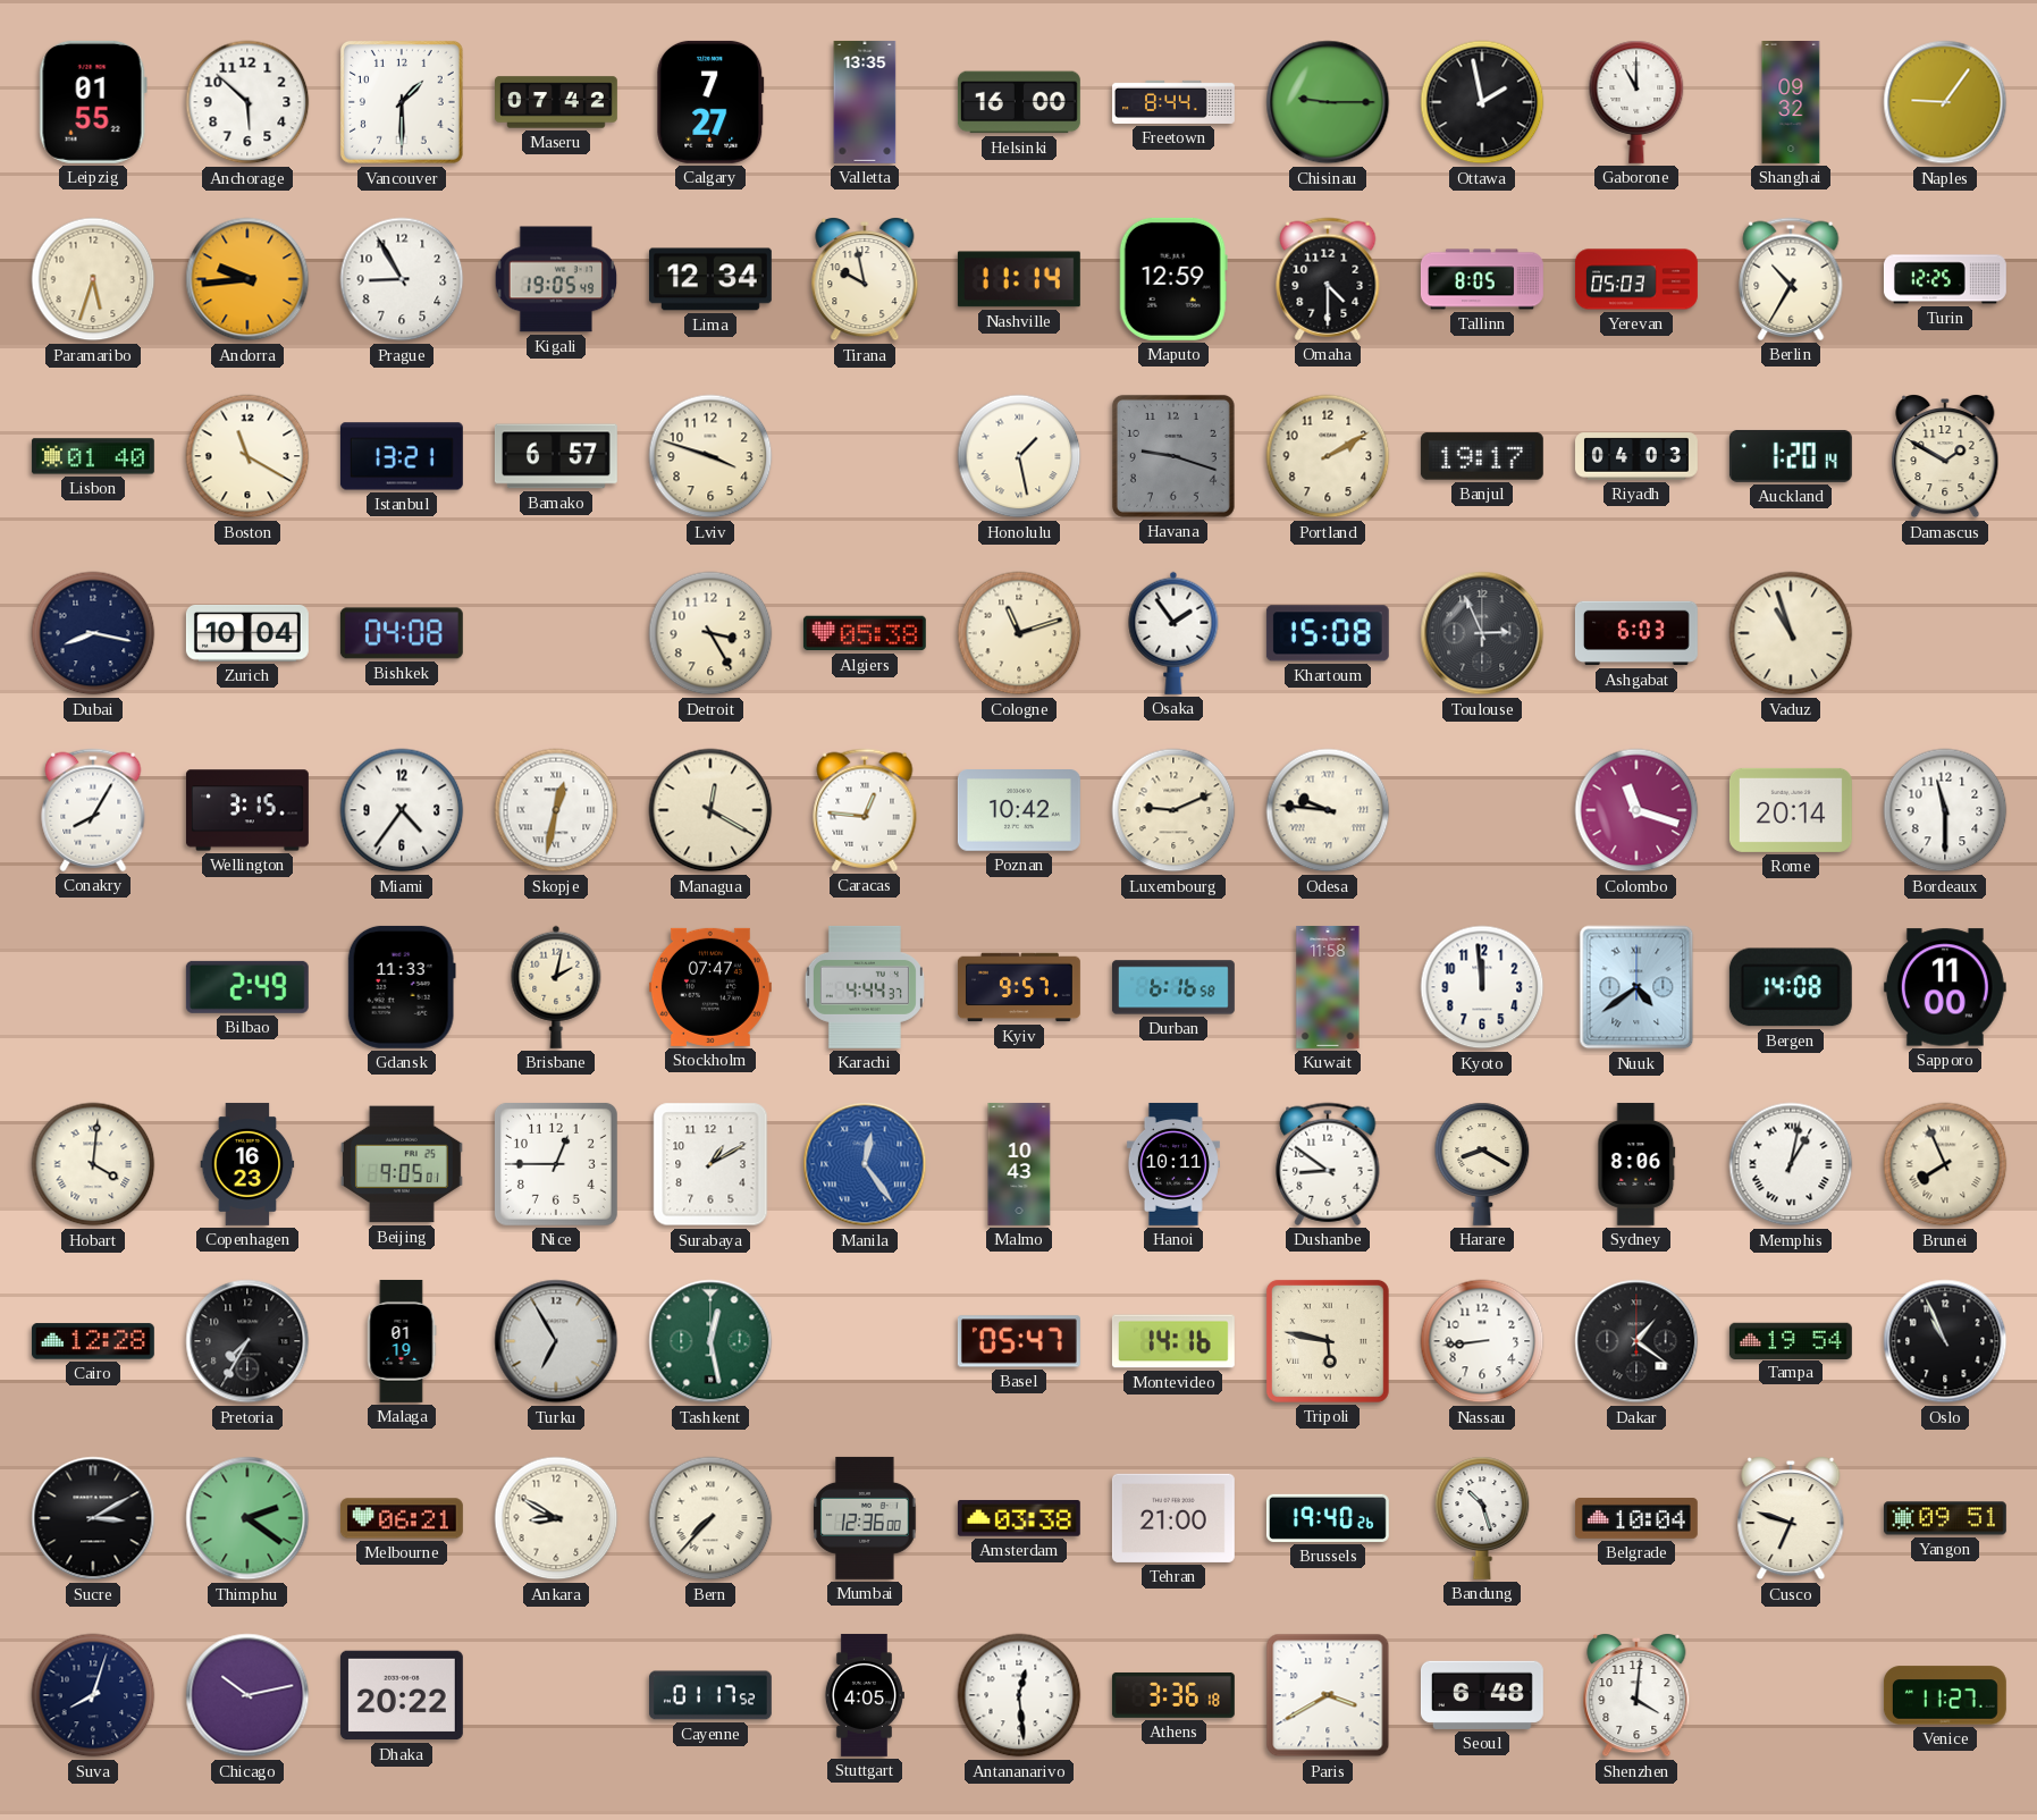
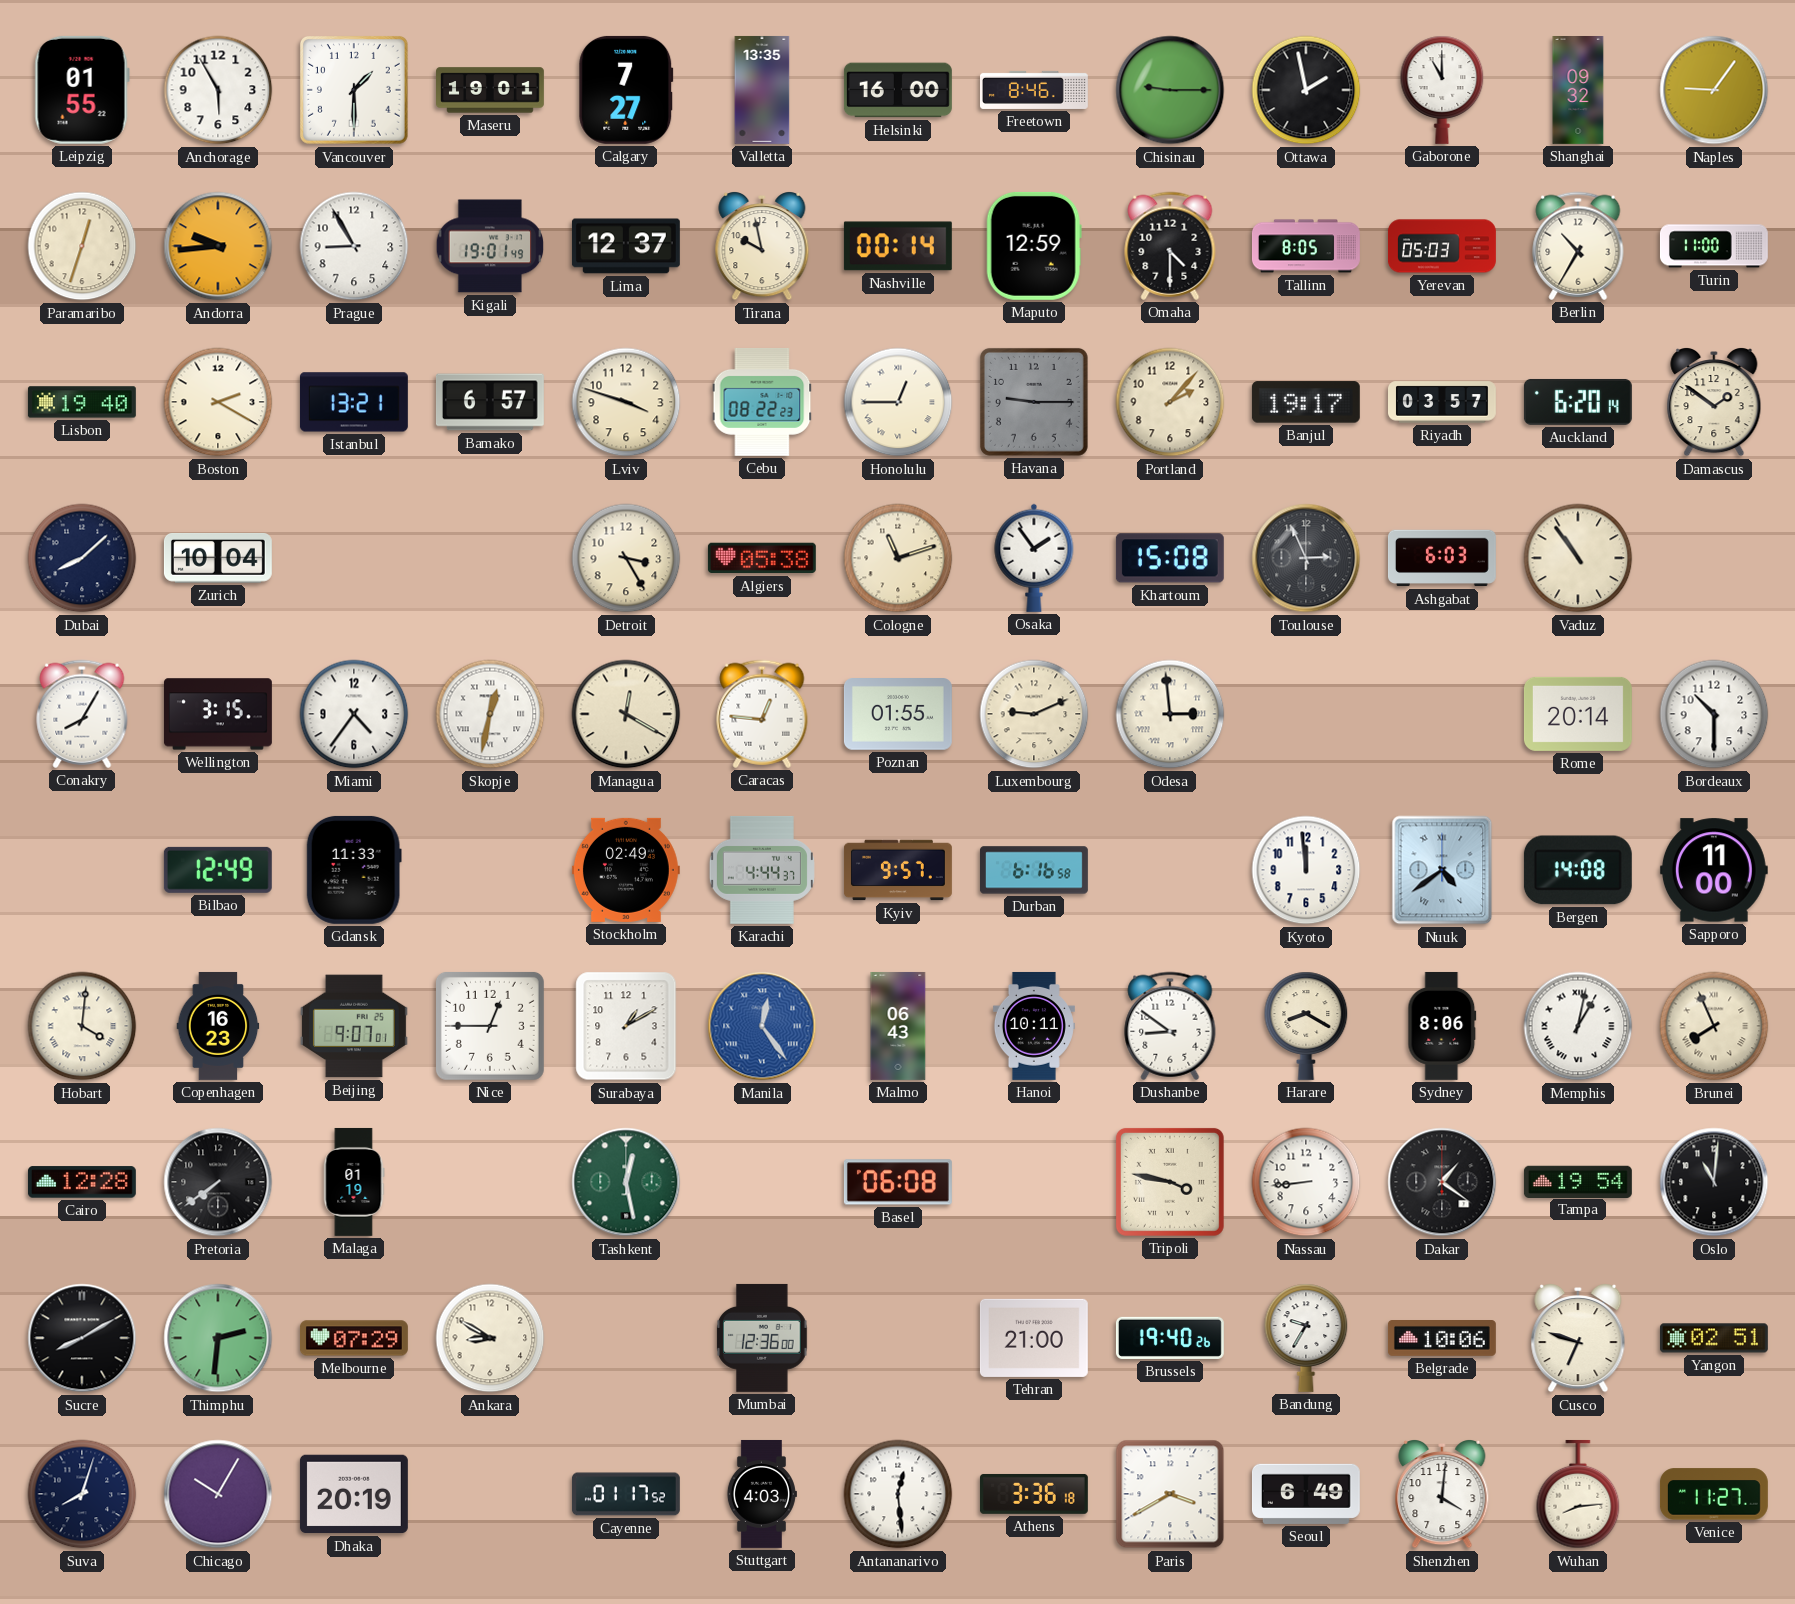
Anchorage: 5:52 -> 5:55
Maseru: 07:42 -> 19:01
Freetown: 8:44 -> 8:46
Paramaribo: 5:33 -> 12:33
Kigali: 19:05 -> 19:01
Lima: 12:34 -> 12:37
Nashville: 11:14 -> 00:14
Turin: 12:25 -> 11:00
Lisbon: 01:40 -> 19:40
Boston: 11:20 -> 2:20
Cebu: none -> 08:22
Honolulu: 1:28 -> 12:45
Havana: 9:18 -> 9:15
Portland: 2:10 -> 2:07
Riyadh: 04:03 -> 03:57
Auckland: 1:20 -> 6:20
Damascus: 1:50 -> 1:51
Dubai: 8:17 -> 8:08
Bishkek: 04:08 -> none
Vaduz: 10:57 -> 10:54
Poznan: 10:42 -> 01:55
Odesa: 9:46 -> 2:59
Colombo: 11:18 -> none
Bordeaux: 11:30 -> 10:30
Bilbao: 2:49 -> 12:49
Brisbane: 2:02 -> none
Stockholm: 07:47 -> 02:49
Kuwait: 11:58 -> none
Beijing: 9:05 -> 9:07
Malmo: 10:43 -> 06:43
Pretoria: 7:35 -> 7:39
Turku: 6:55 -> none
Basel: 05:47 -> 06:08
Montevideo: 14:16 -> none
Tripoli: 5:47 -> 3:47
Oslo: 10:56 -> 11:01
Sucre: 3:10 -> 8:10
Thimphu: 2:21 -> 2:31
Melbourne: 06:21 -> 07:29
Bern: 7:37 -> none
Amsterdam: 03:38 -> none
Bandung: 10:27 -> 9:35
Belgrade: 10:04 -> 10:06
Yangon: 09:51 -> 02:51
Chicago: 10:13 -> 10:05
Dhaka: 20:22 -> 20:19
Stuttgart: 4:05 -> 4:03
Seoul: 6:48 -> 6:49
Wuhan: none -> 8:14
